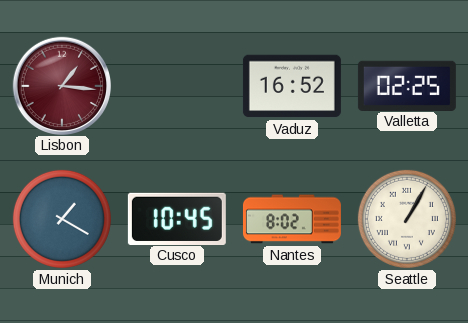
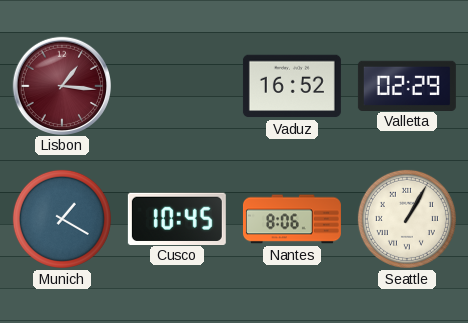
Valletta: 02:25 -> 02:29
Nantes: 8:02 -> 8:06
